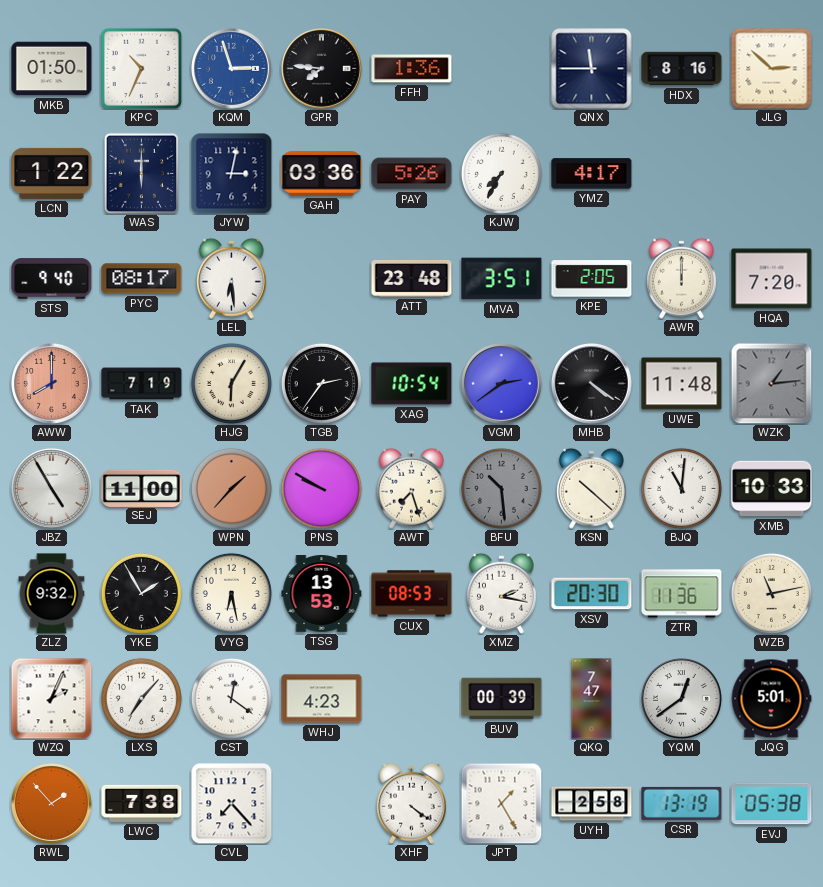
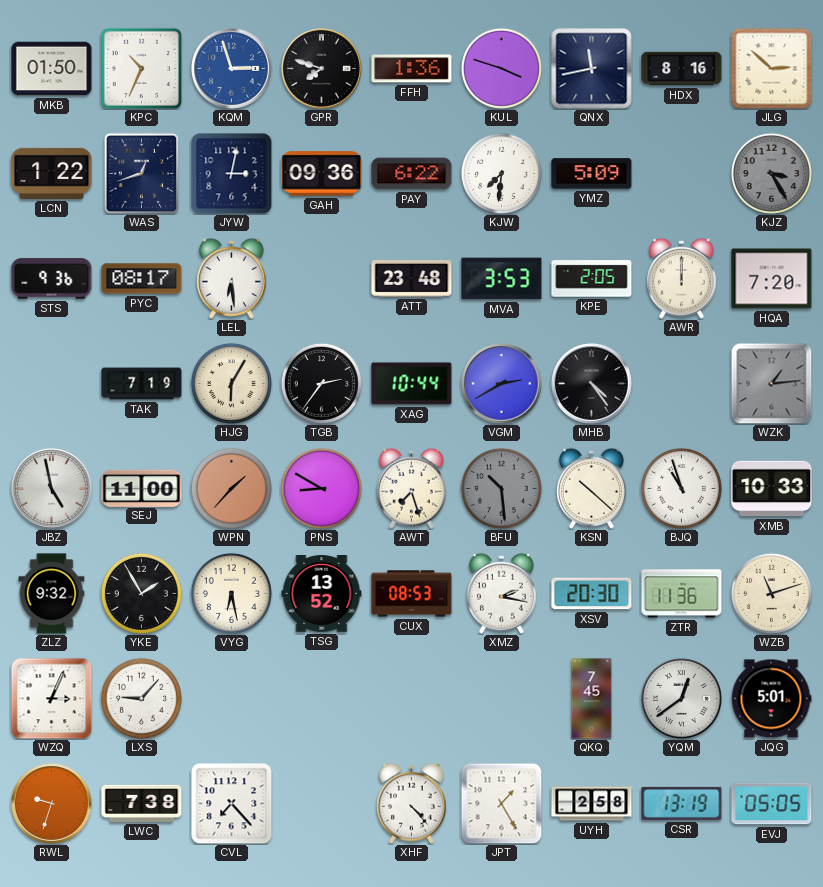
GPR: 7:46 -> 7:48
KUL: none -> 3:48
QNX: 11:45 -> 11:43
WAS: 6:00 -> 12:42
GAH: 03:36 -> 09:36
PAY: 5:26 -> 6:22
KJW: 7:35 -> 7:31
YMZ: 4:17 -> 5:09
KJZ: none -> 3:25
STS: 9:40 -> 9:36
MVA: 3:51 -> 3:53
AWW: 8:00 -> none
XAG: 10:54 -> 10:44
VGM: 2:39 -> 2:40
MHB: 4:21 -> 4:24
UWE: 11:48 -> none
JBZ: 4:55 -> 4:58
PNS: 9:50 -> 8:50
BJQ: 11:01 -> 10:57
TSG: 13:53 -> 13:52
WZB: 11:13 -> 11:12
WZQ: 2:04 -> 3:04
LXS: 7:07 -> 9:07
CST: 12:21 -> none
WHJ: 4:23 -> none
BUV: 00:39 -> none
QKQ: 7:47 -> 7:45
RWL: 1:53 -> 9:33
XHF: 4:21 -> 4:23
EVJ: 05:38 -> 05:05
